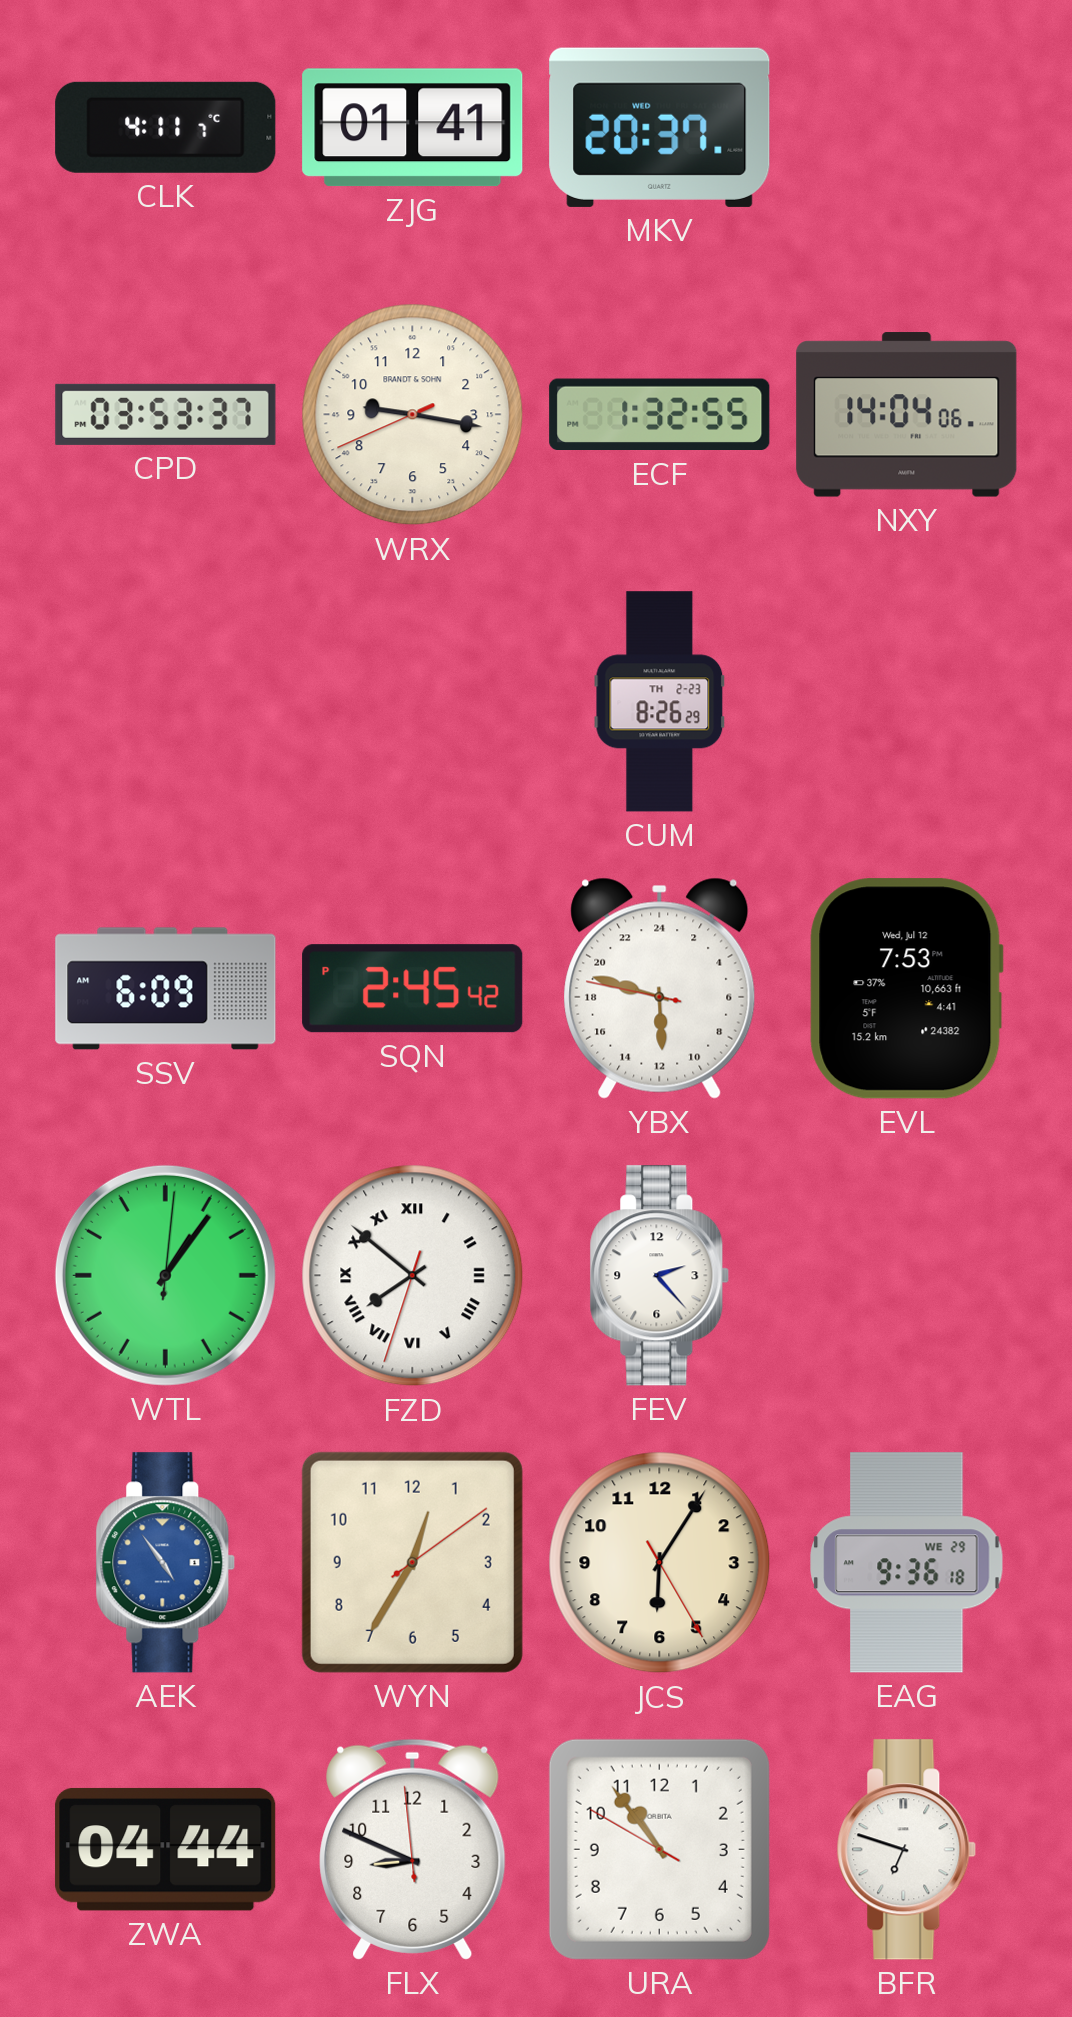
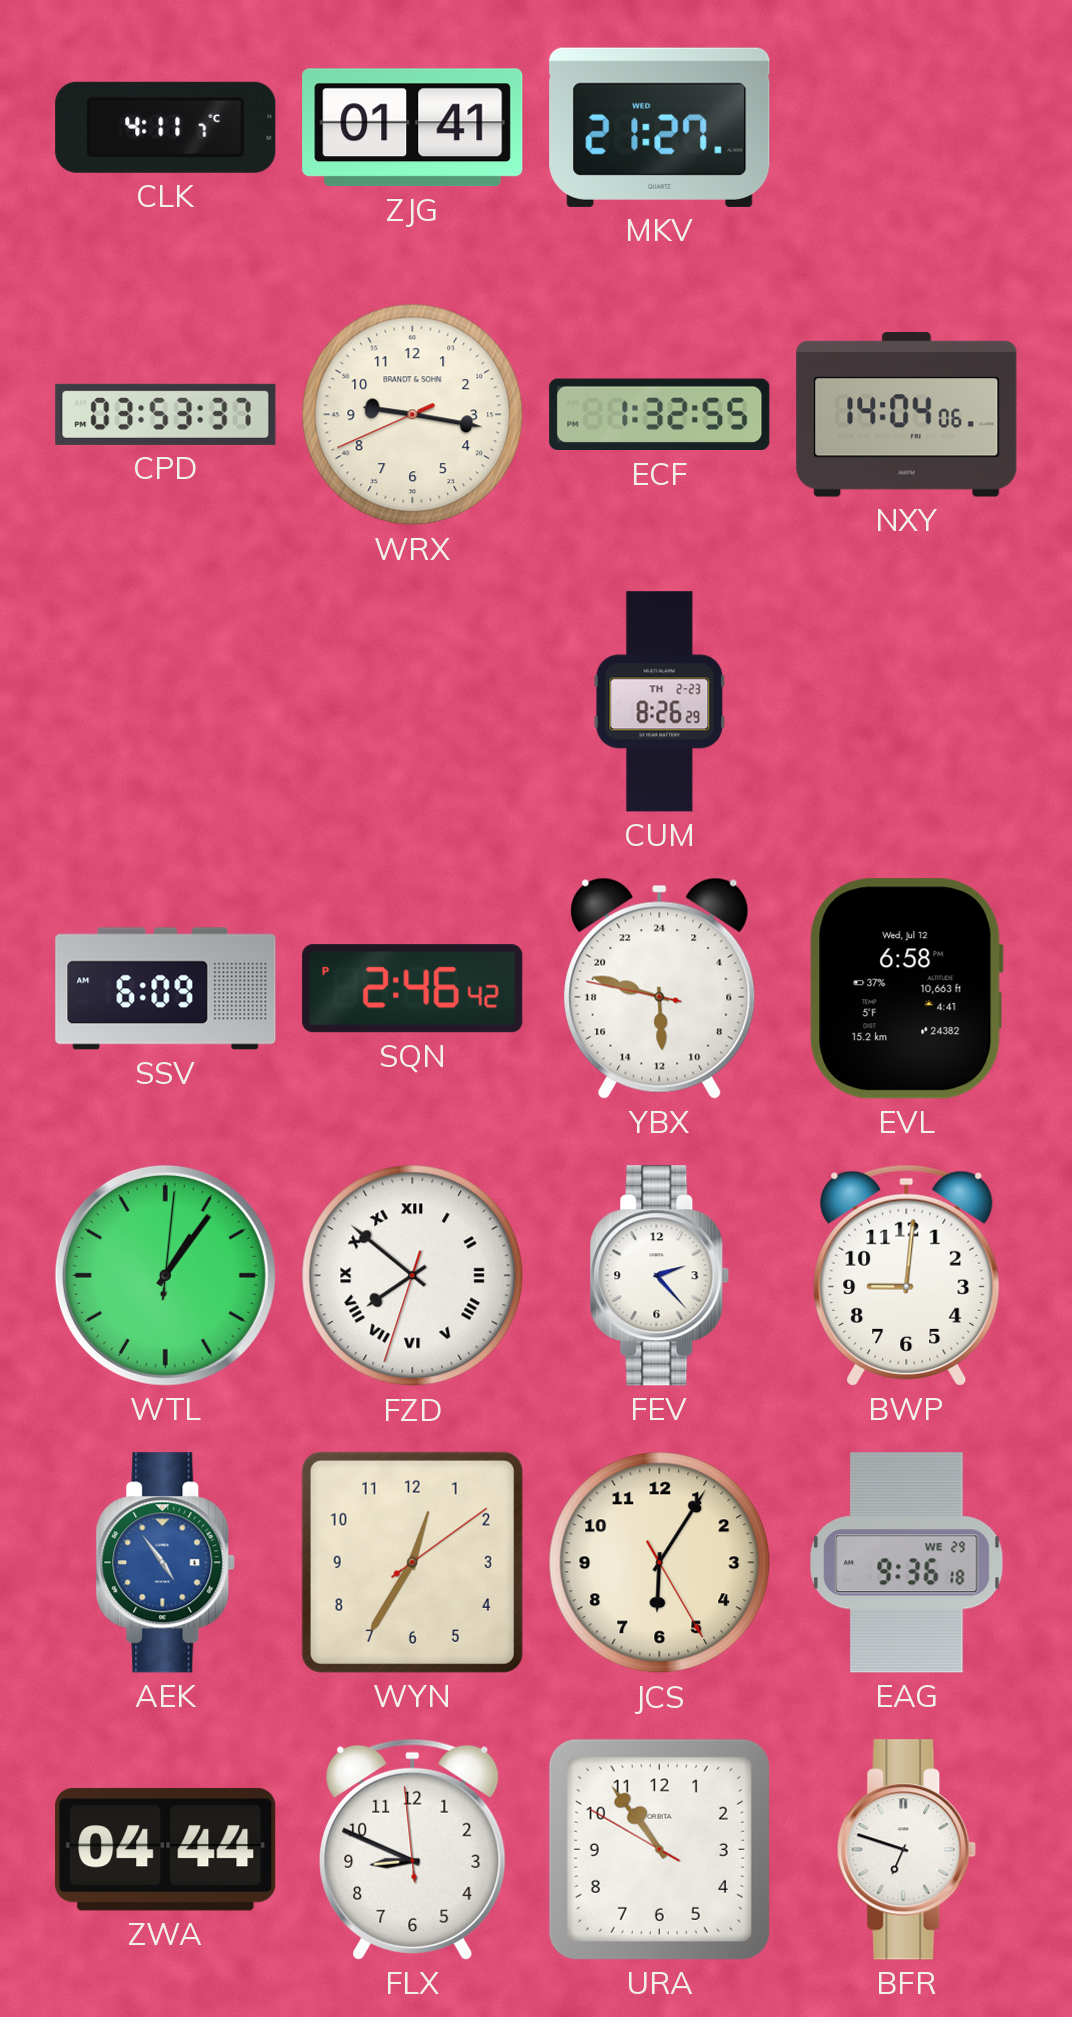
MKV: 20:37 -> 21:27
SQN: 2:45 -> 2:46
EVL: 7:53 -> 6:58
BWP: none -> 9:01
